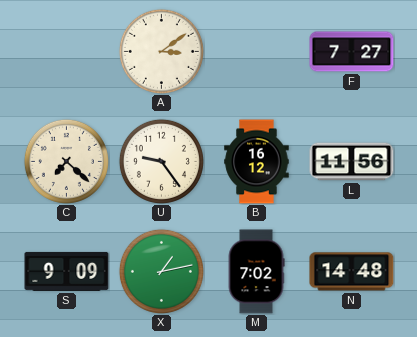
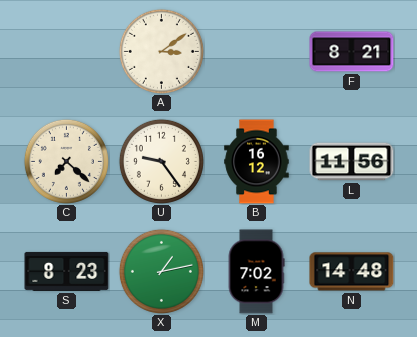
F: 7:27 -> 8:21
S: 9:09 -> 8:23
